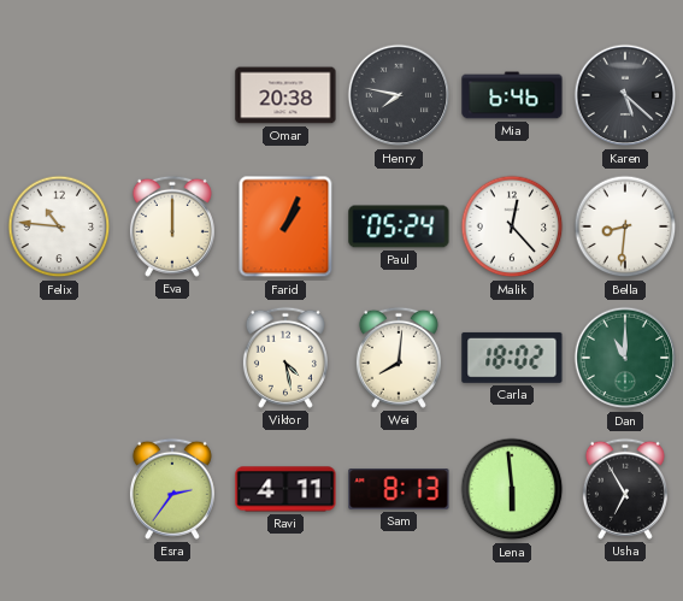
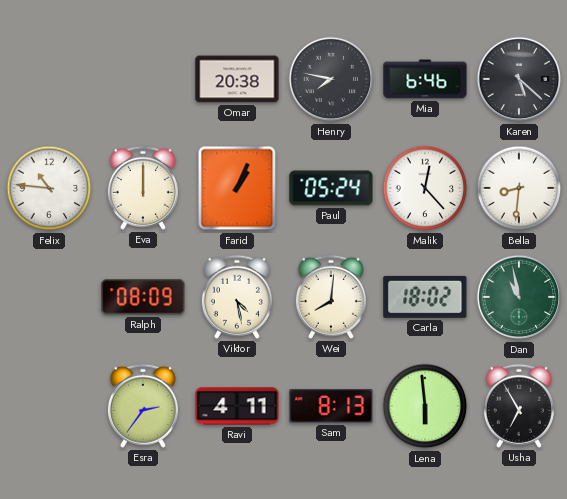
Ralph: none -> 08:09
Dan: 11:00 -> 10:58
